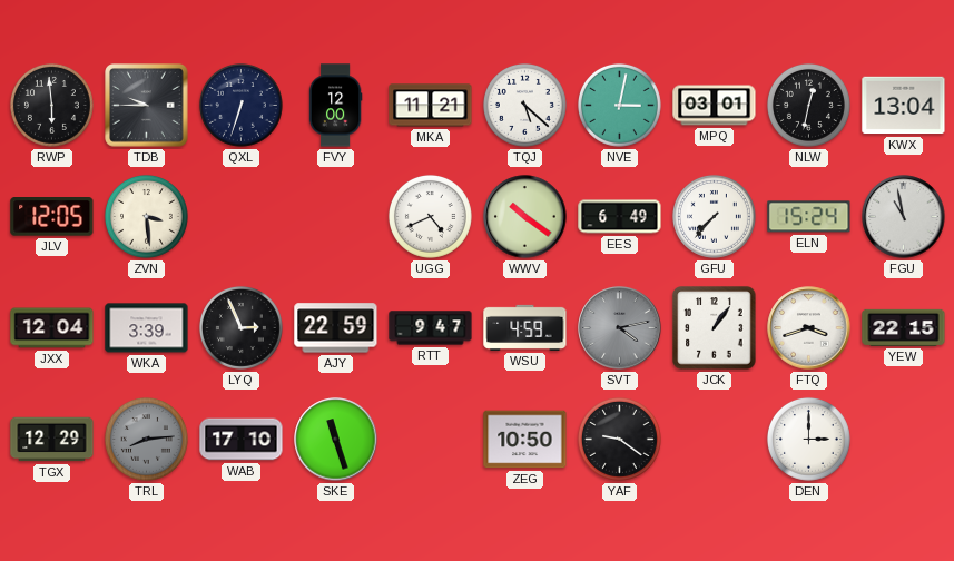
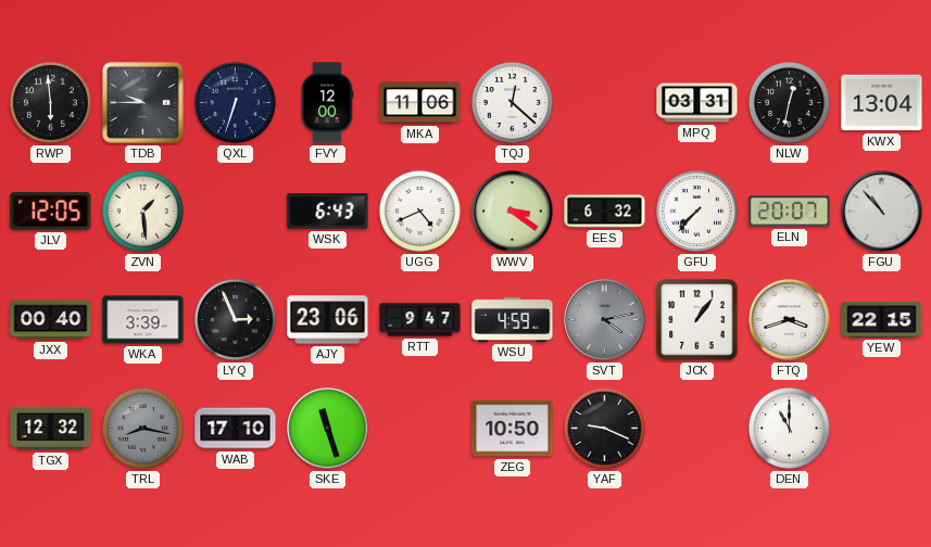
MKA: 11:21 -> 11:06
TQJ: 5:22 -> 12:22
NVE: 3:02 -> none
MPQ: 03:01 -> 03:31
ZVN: 3:29 -> 1:29
WSK: none -> 6:43
WWV: 10:21 -> 3:21
EES: 6:49 -> 6:32
ELN: 15:24 -> 20:07
FGU: 10:58 -> 10:53
JXX: 12:04 -> 00:40
AJY: 22:59 -> 23:06
TGX: 12:29 -> 12:32
TRL: 8:14 -> 8:17
YAF: 9:21 -> 9:19
DEN: 3:00 -> 11:00
